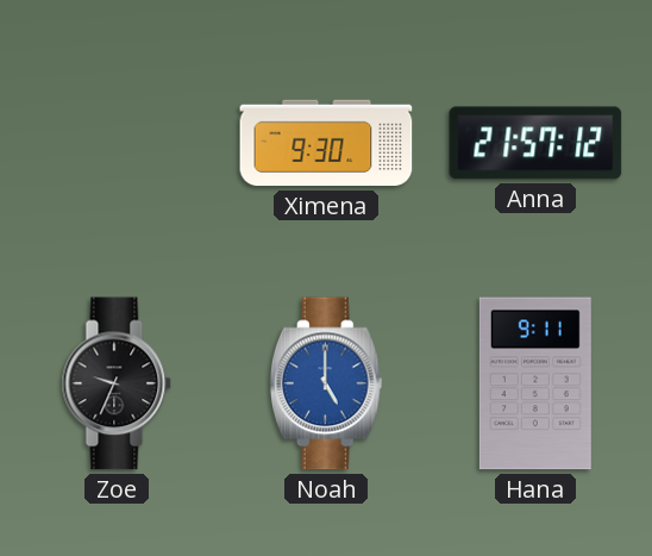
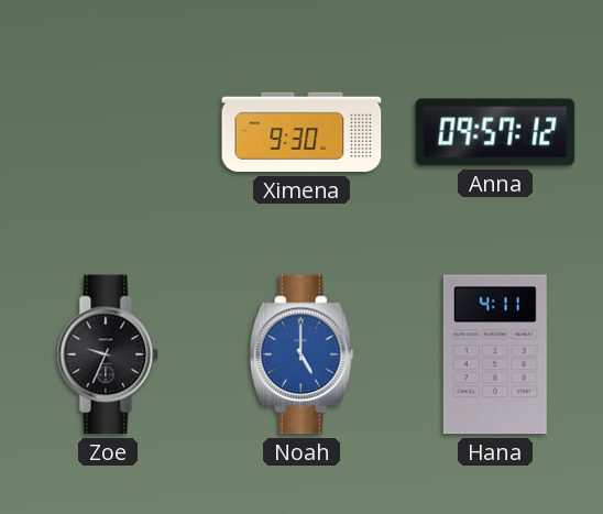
Anna: 21:57 -> 09:57
Hana: 9:11 -> 4:11
